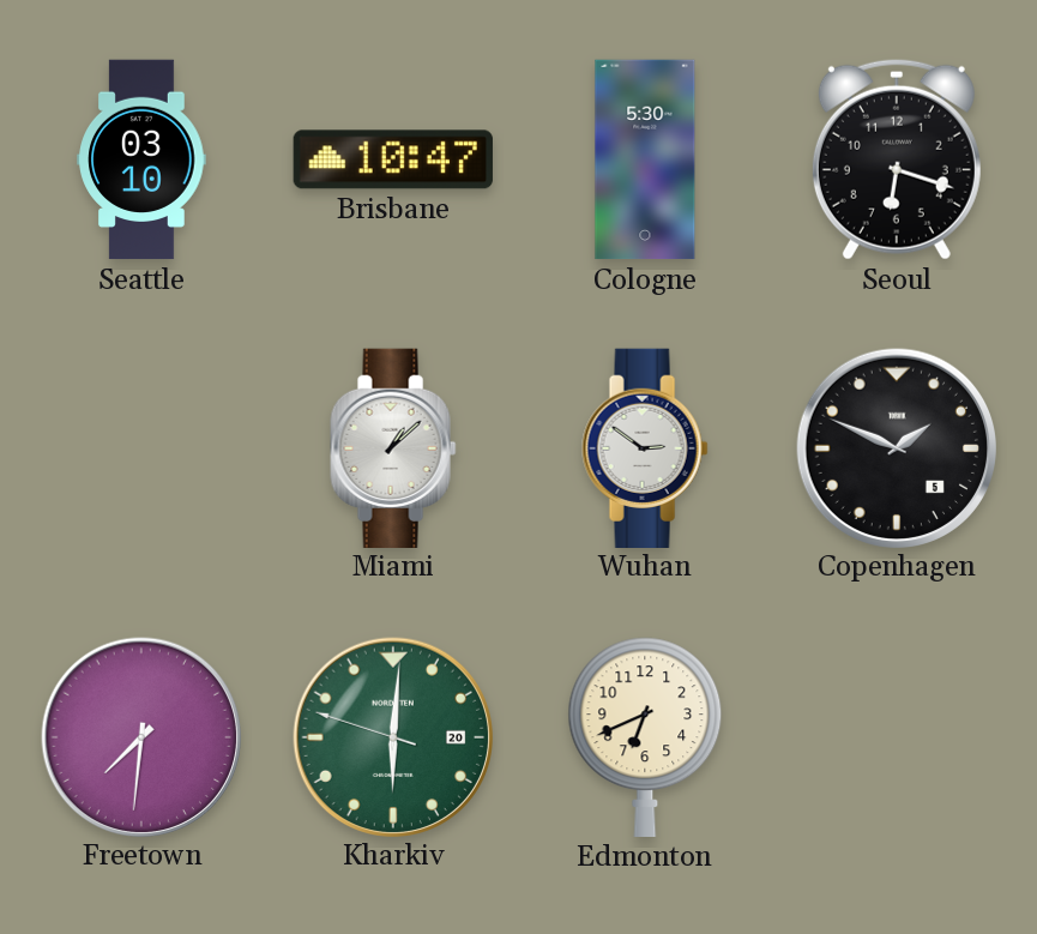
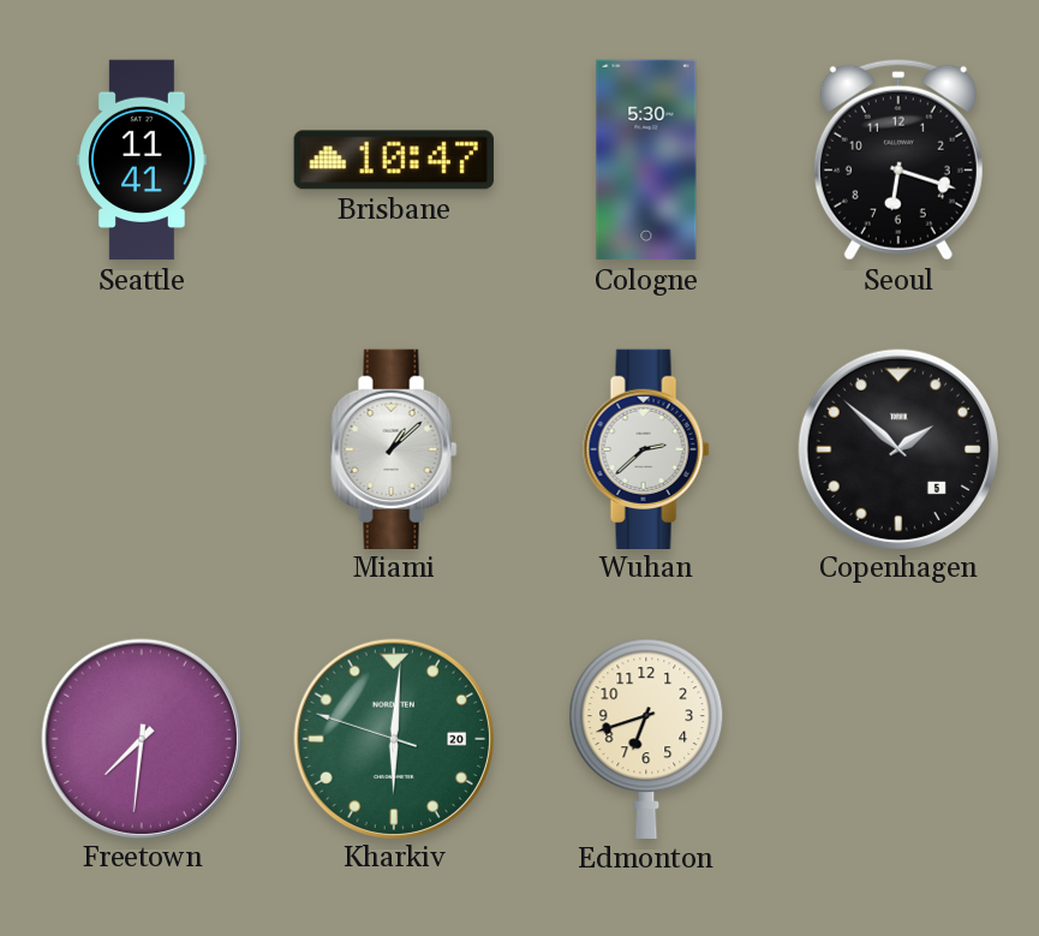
Seattle: 03:10 -> 11:41
Wuhan: 2:51 -> 2:38
Copenhagen: 1:49 -> 1:52
Edmonton: 6:41 -> 6:42
